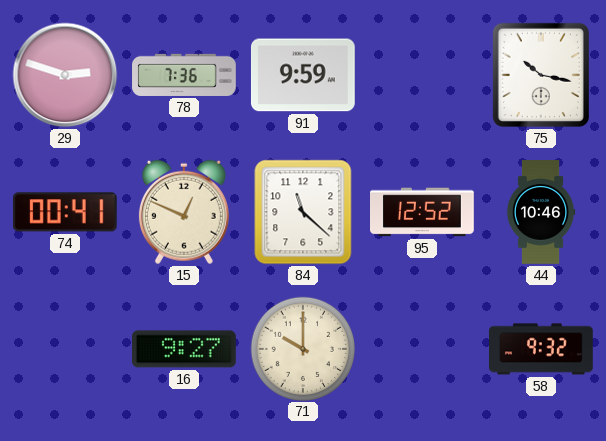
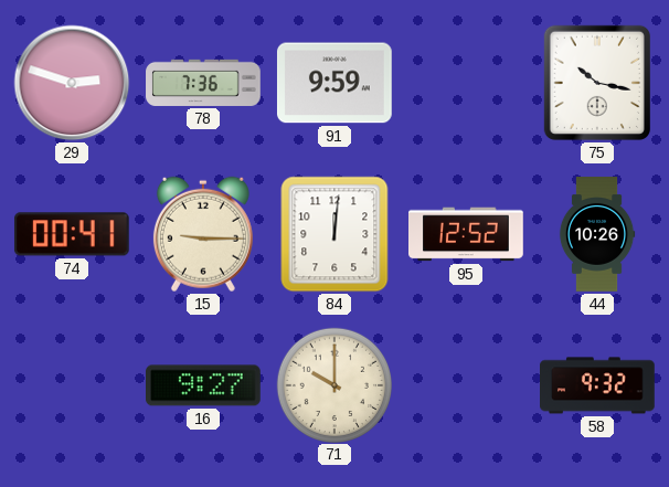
15: 12:49 -> 9:15
84: 11:22 -> 12:01
44: 10:46 -> 10:26
